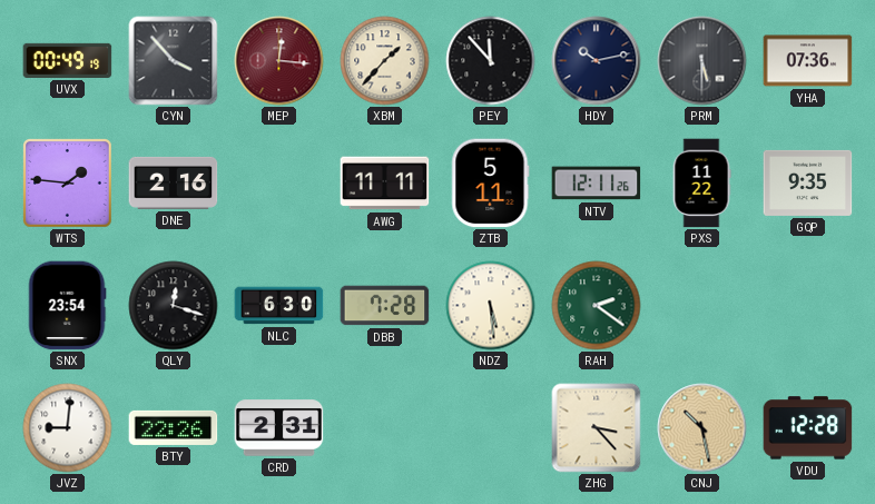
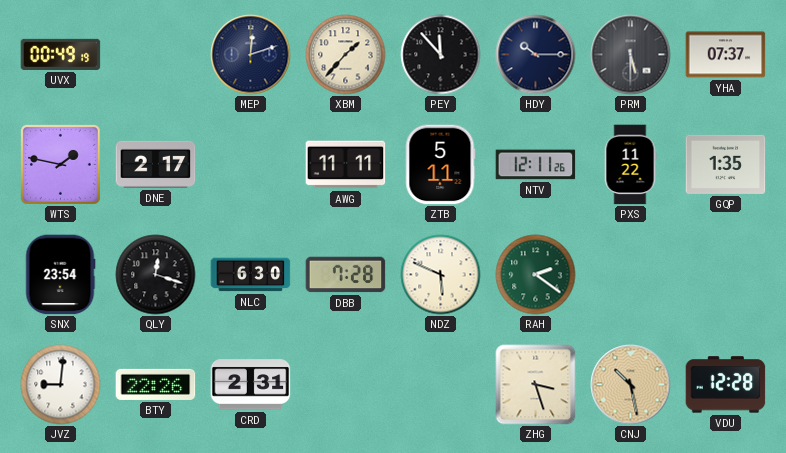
CYN: 3:53 -> none
MEP: 12:16 -> 12:12
MEP dial: burgundy -> navy
HDY: 10:13 -> 10:15
YHA: 07:36 -> 07:37
WTS: 1:46 -> 1:47
DNE: 2:16 -> 2:17
GQP: 9:35 -> 1:35
NDZ: 5:29 -> 5:49
ZHG: 3:23 -> 3:27
